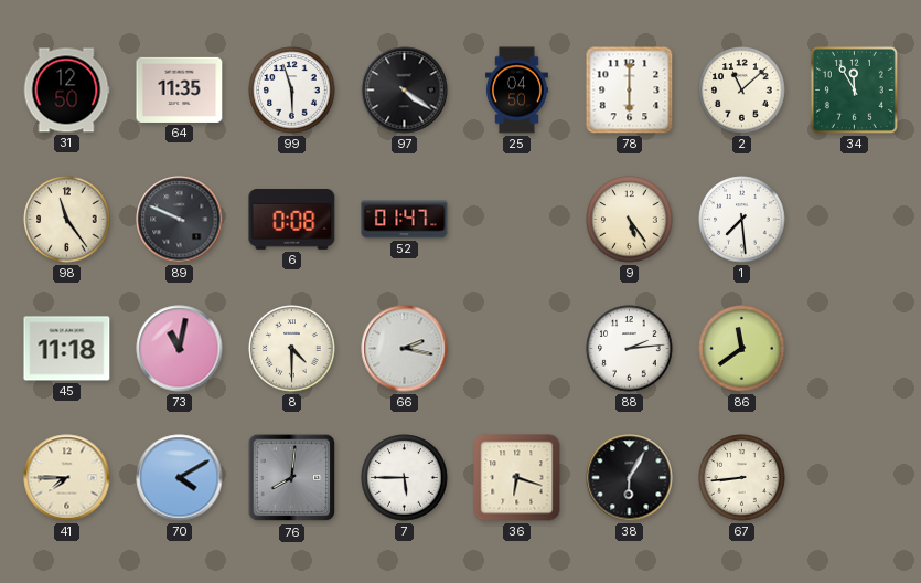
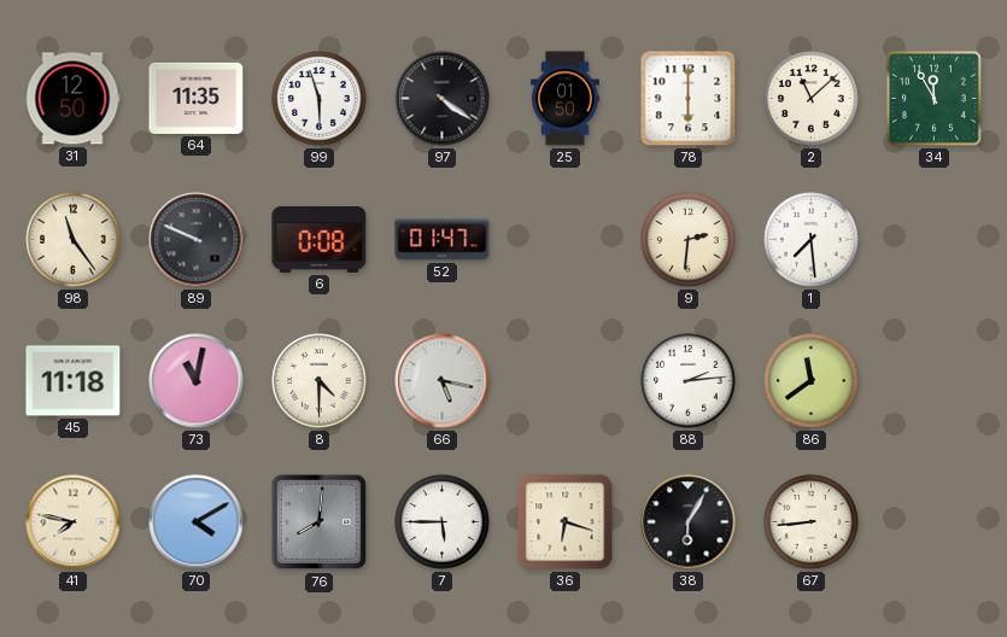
25: 04:50 -> 01:50
9: 5:24 -> 2:31
66: 2:17 -> 5:17
41: 7:45 -> 7:47
